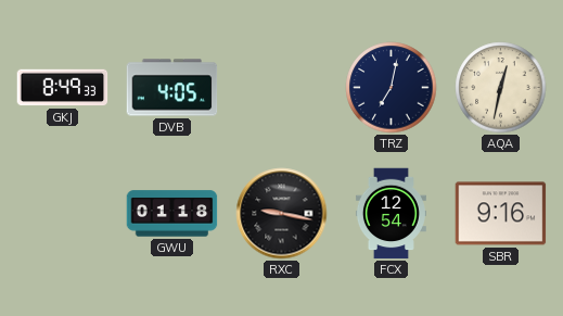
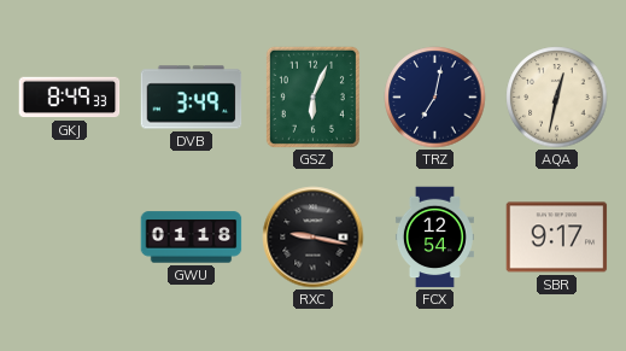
DVB: 4:05 -> 3:49
GSZ: none -> 6:04
SBR: 9:16 -> 9:17
